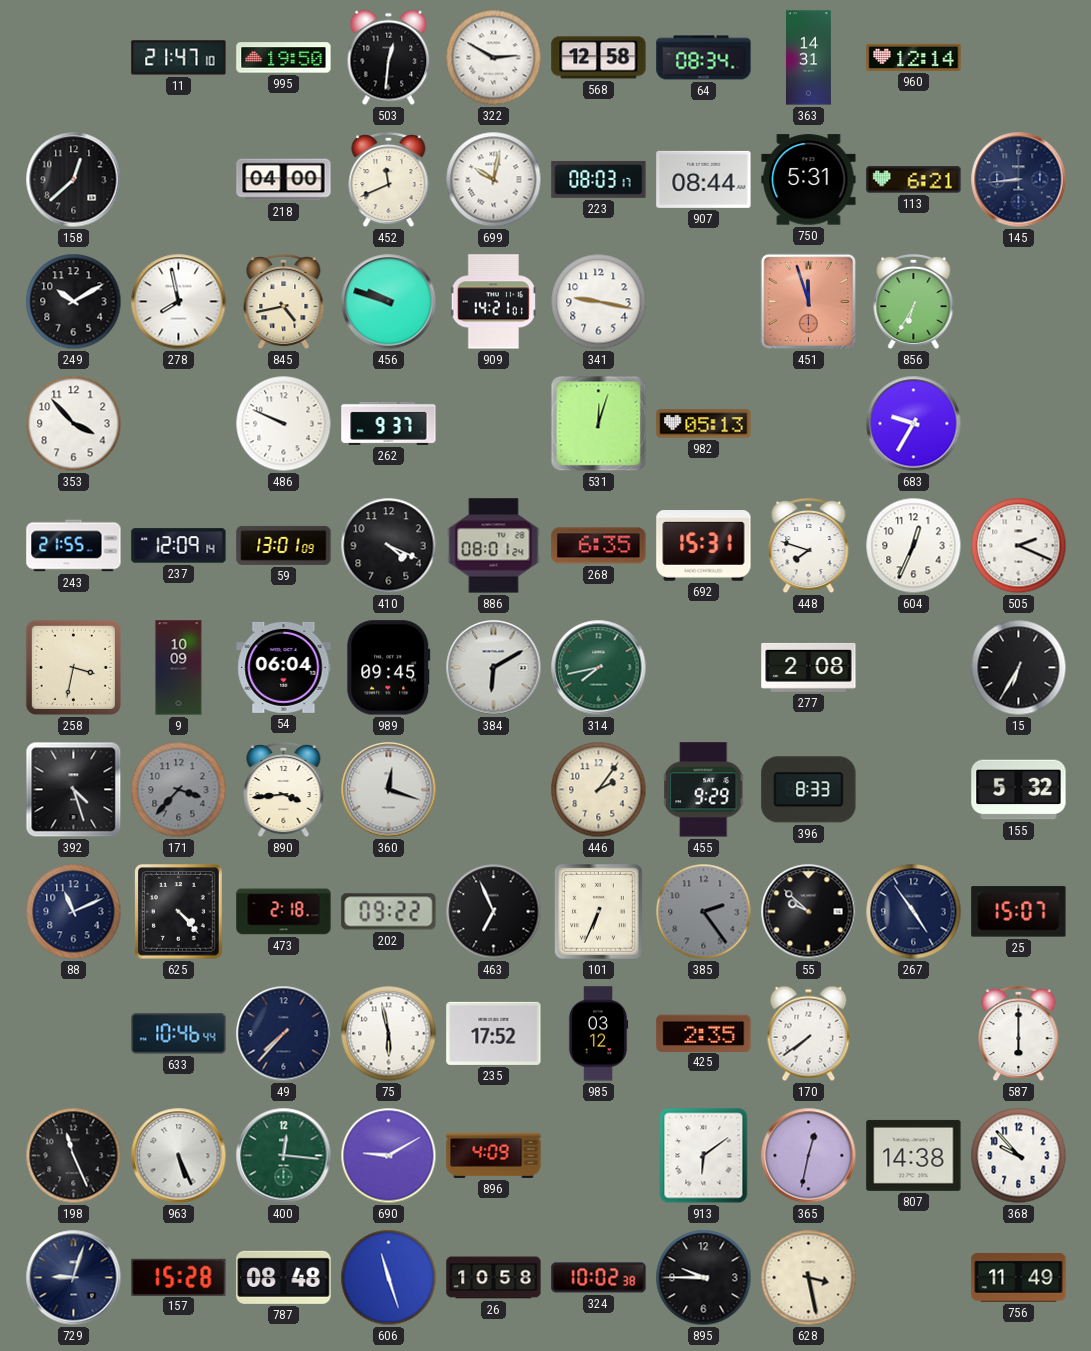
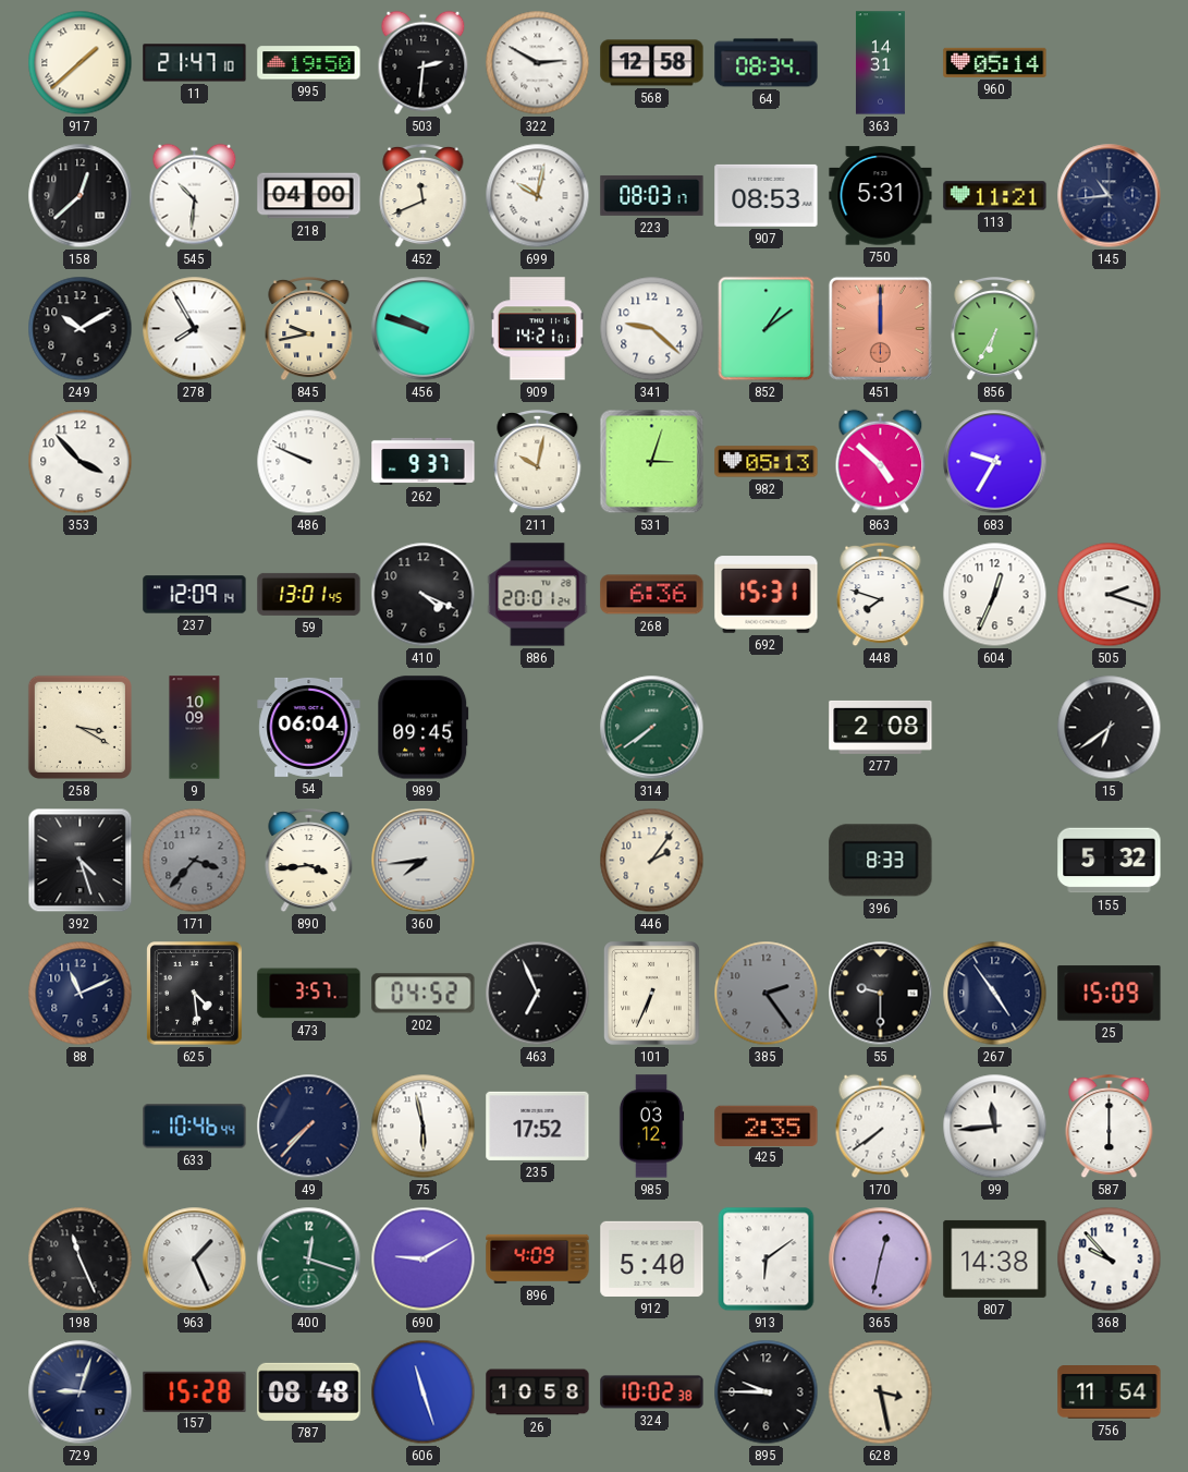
917: none -> 1:38
503: 12:31 -> 2:31
960: 12:14 -> 05:14
545: none -> 10:31
907: 08:44 -> 08:53
113: 6:21 -> 11:21
145: 8:44 -> 10:44
278: 7:58 -> 7:55
845: 4:43 -> 9:43
341: 9:17 -> 9:22
852: none -> 1:09
451: 11:57 -> 12:00
211: none -> 10:02
531: 12:03 -> 3:03
863: none -> 4:52
243: 21:55 -> none
59: 13:01:09 -> 13:01:45
886: 08:01 -> 20:01
268: 6:35 -> 6:36
505: 2:19 -> 2:18
258: 3:32 -> 3:20
384: 6:10 -> none
314: 7:43 -> 7:39
15: 6:35 -> 6:39
360: 12:18 -> 7:44
455: 9:29 -> none
625: 4:23 -> 4:29
473: 2:18 -> 3:57
202: 09:22 -> 04:52
55: 9:52 -> 9:30
25: 15:07 -> 15:09
99: none -> 11:44
963: 5:26 -> 1:26
400: 12:16 -> 12:18
912: none -> 5:40
756: 11:49 -> 11:54
